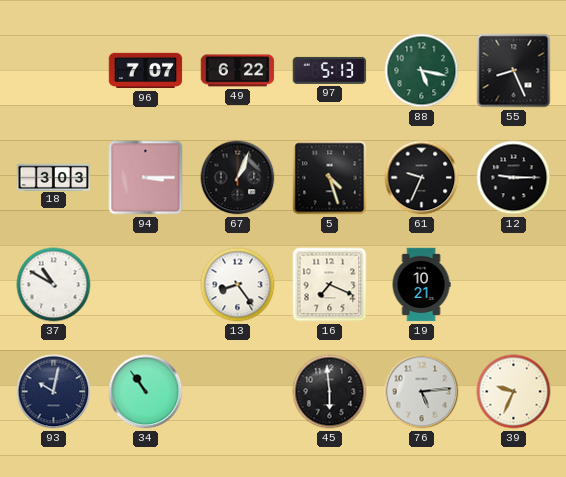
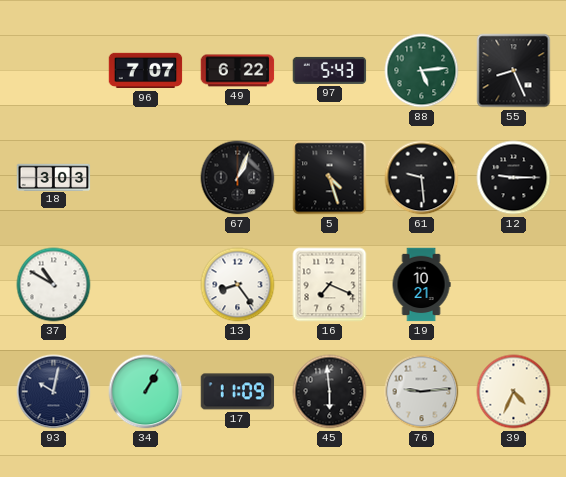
97: 5:13 -> 5:43
88: 5:17 -> 5:14
94: 3:15 -> none
61: 9:34 -> 9:29
34: 10:54 -> 1:05
17: none -> 11:09
76: 5:14 -> 9:14
39: 9:34 -> 4:34
